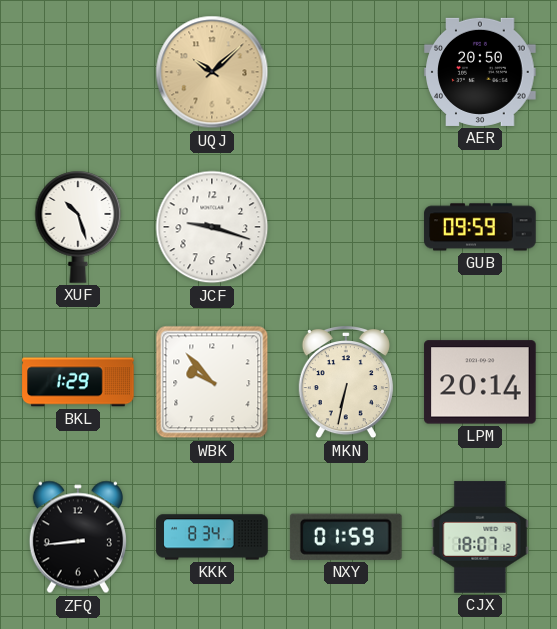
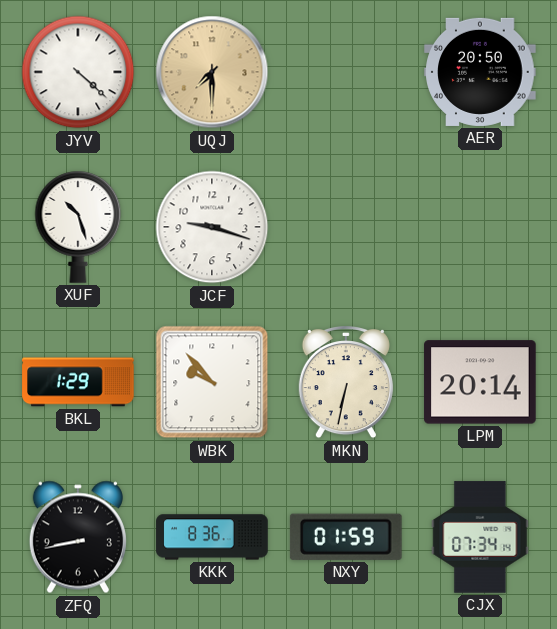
JYV: none -> 4:22
UQJ: 10:08 -> 7:30
GUB: 09:59 -> none
ZFQ: 8:44 -> 8:43
KKK: 8:34 -> 8:36
CJX: 18:07 -> 07:34
